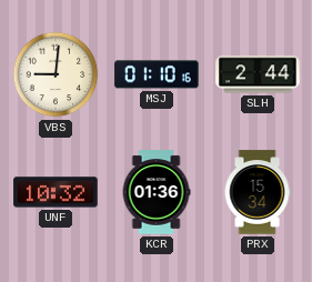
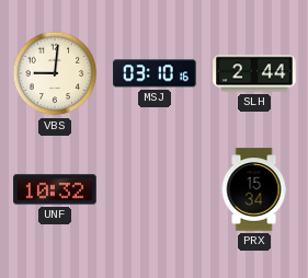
MSJ: 01:10 -> 03:10
KCR: 01:36 -> none
